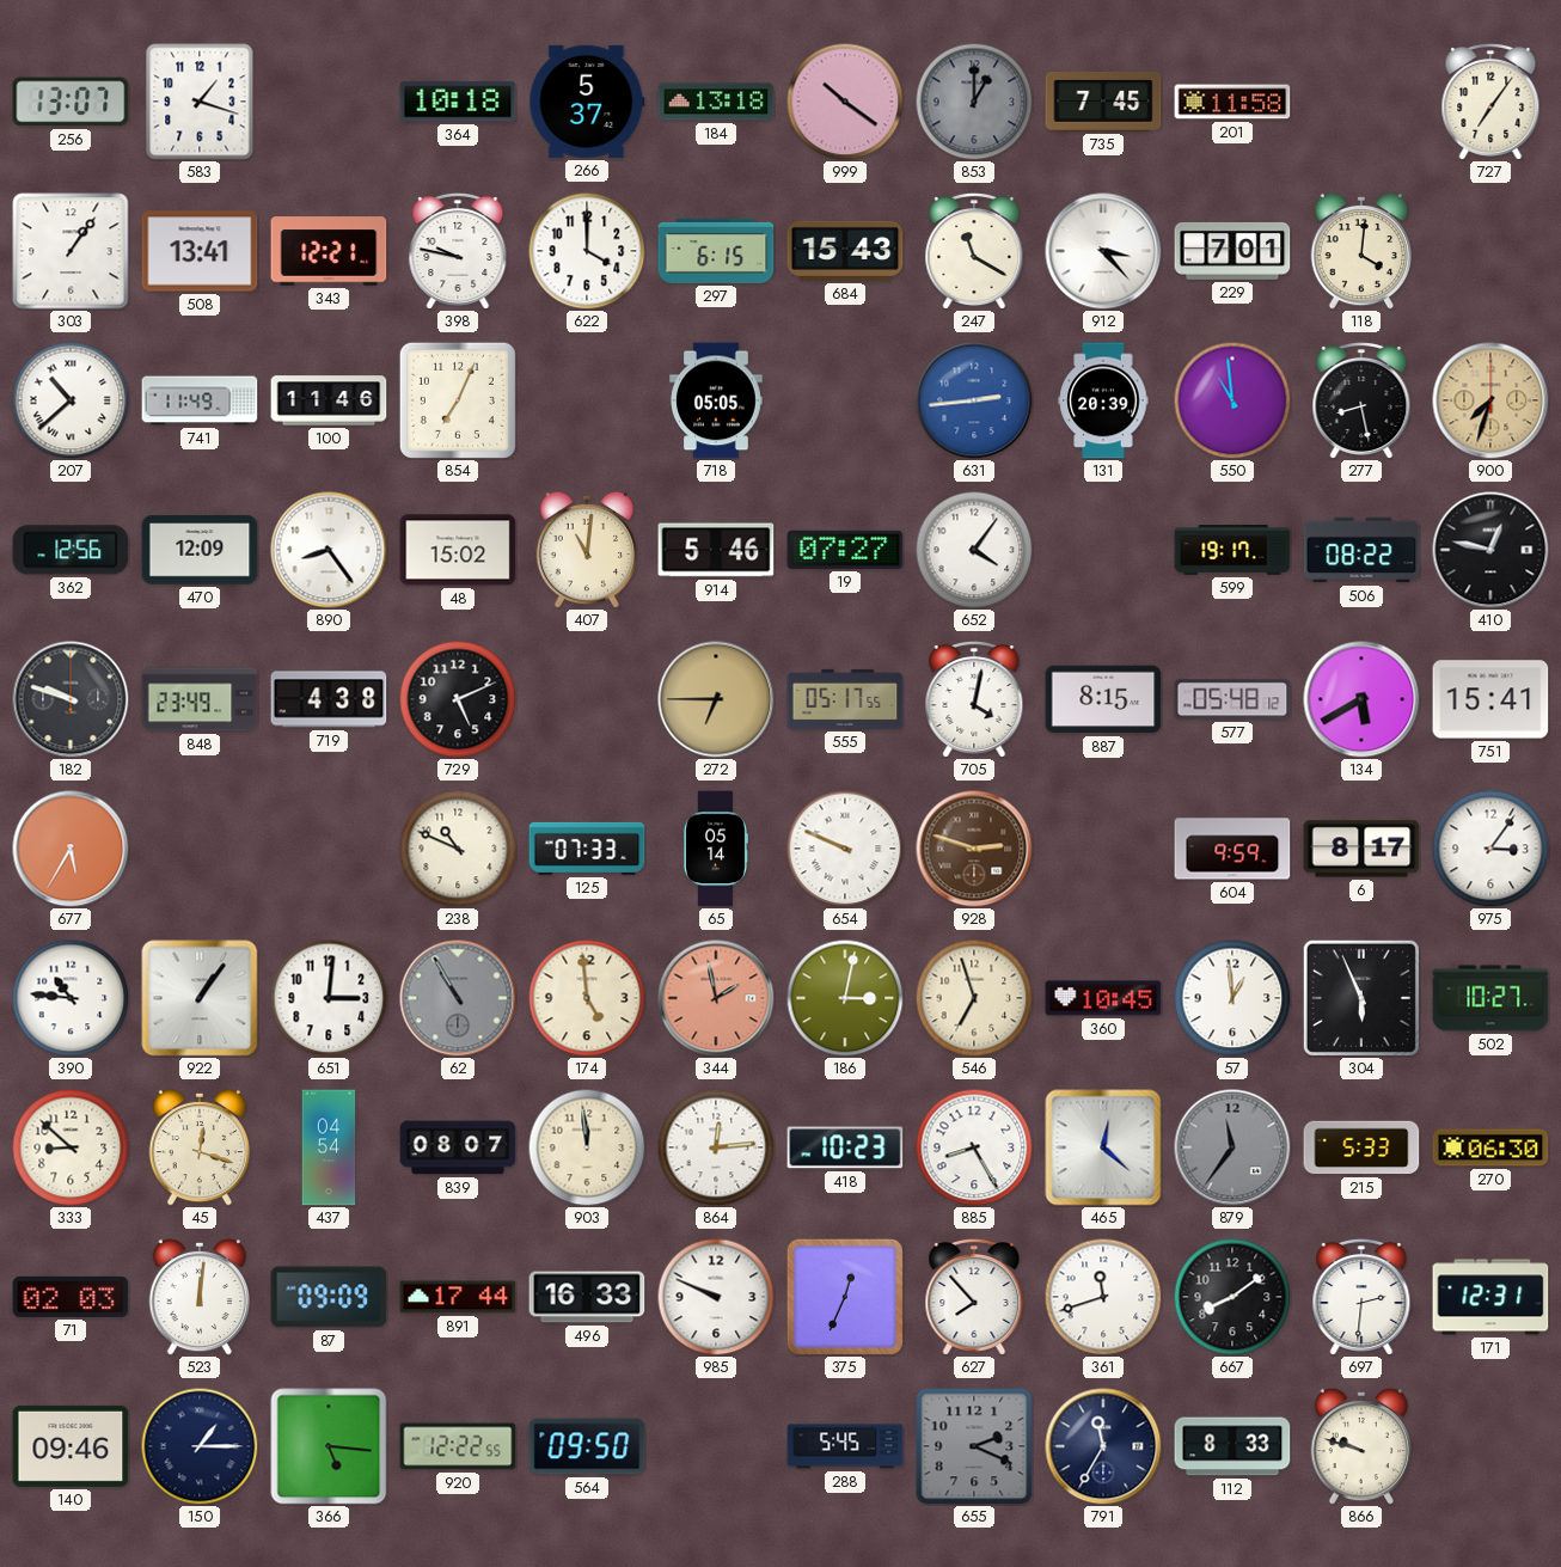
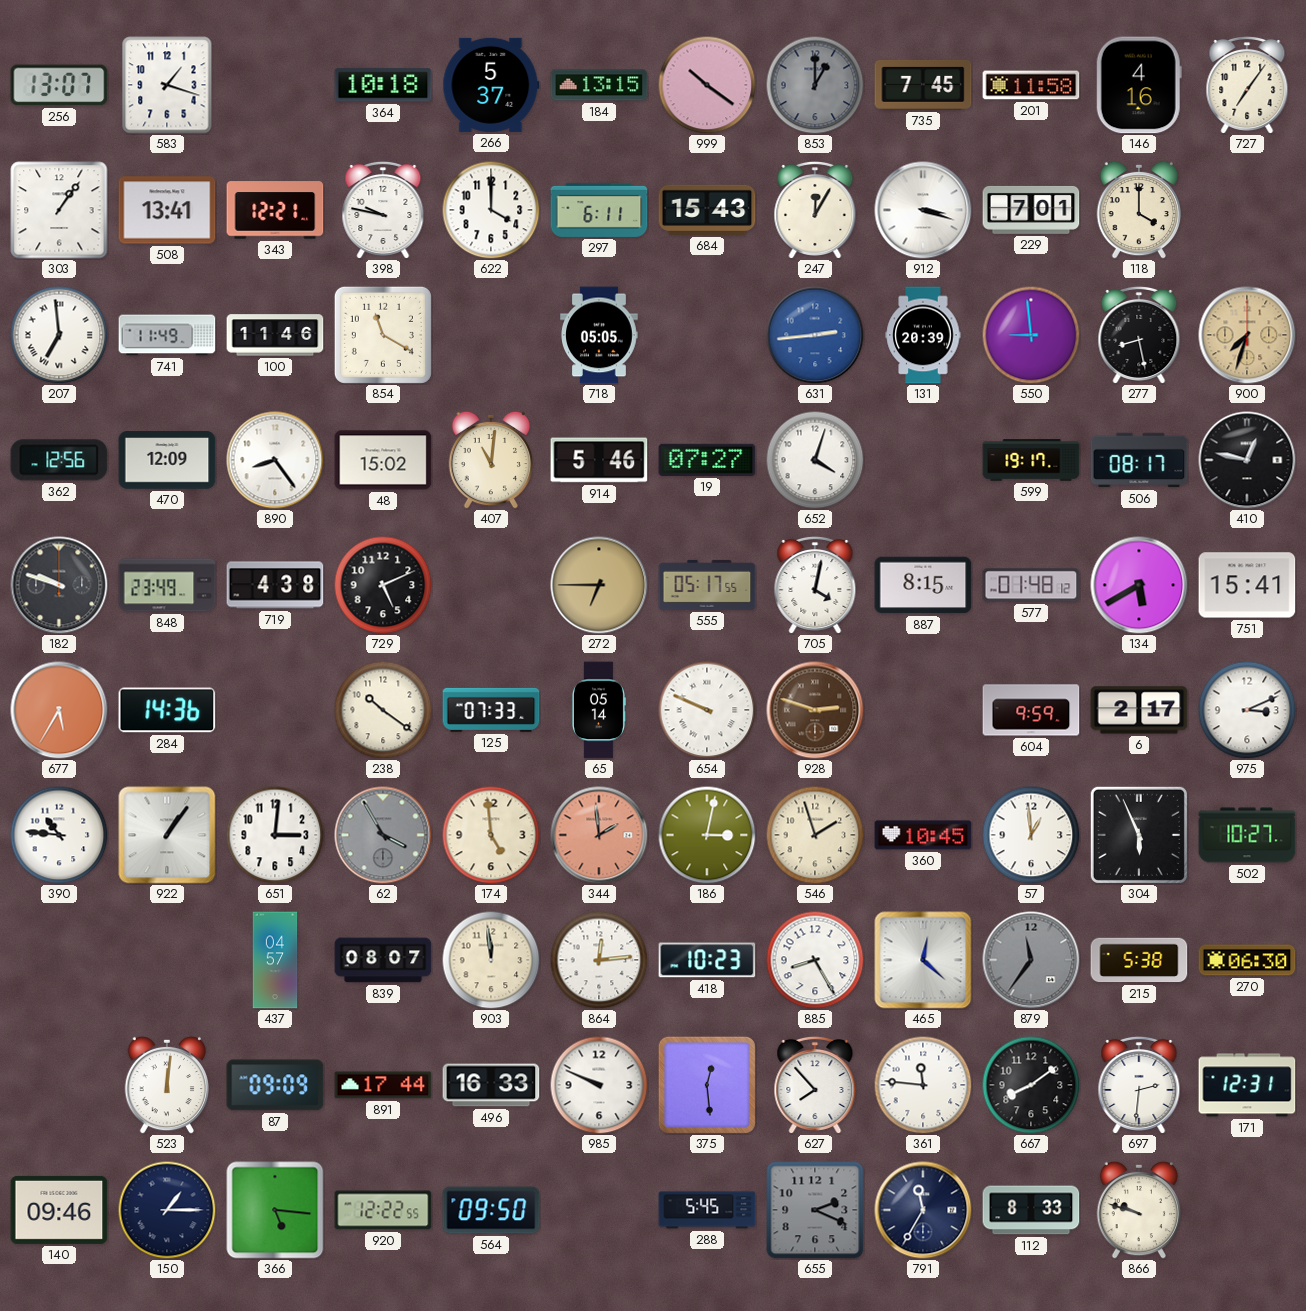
184: 13:18 -> 13:15
146: none -> 4:16
297: 6:15 -> 6:11
247: 11:20 -> 12:05
912: 3:23 -> 3:18
118: 4:01 -> 4:00
207: 10:38 -> 6:59
854: 7:04 -> 11:20
550: 10:59 -> 8:59
652: 4:06 -> 4:03
506: 08:22 -> 08:17
577: 05:48 -> 01:48
284: none -> 14:36
238: 10:49 -> 10:21
6: 8:17 -> 2:17
975: 3:06 -> 3:11
62: 10:55 -> 3:55
344: 1:58 -> 1:59
546: 6:57 -> 1:57
333: 8:52 -> none
45: 12:18 -> none
437: 04:54 -> 04:57
215: 5:33 -> 5:38
71: 02:03 -> none
375: 12:34 -> 12:29
361: 11:42 -> 11:46
